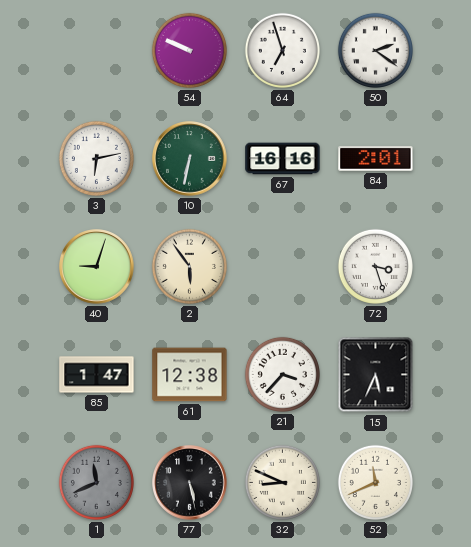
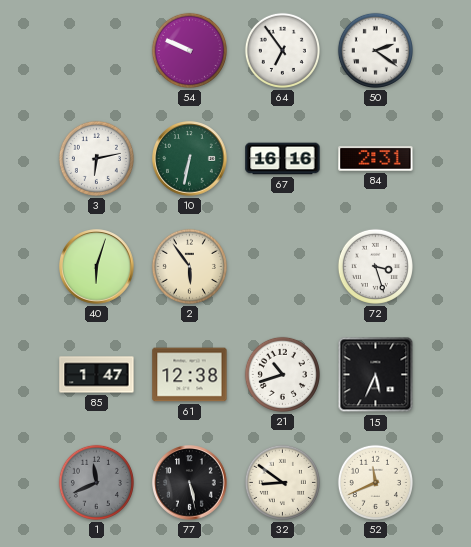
64: 6:57 -> 6:54
84: 2:01 -> 2:31
40: 9:03 -> 6:03
21: 3:37 -> 10:42
32: 8:49 -> 8:51
